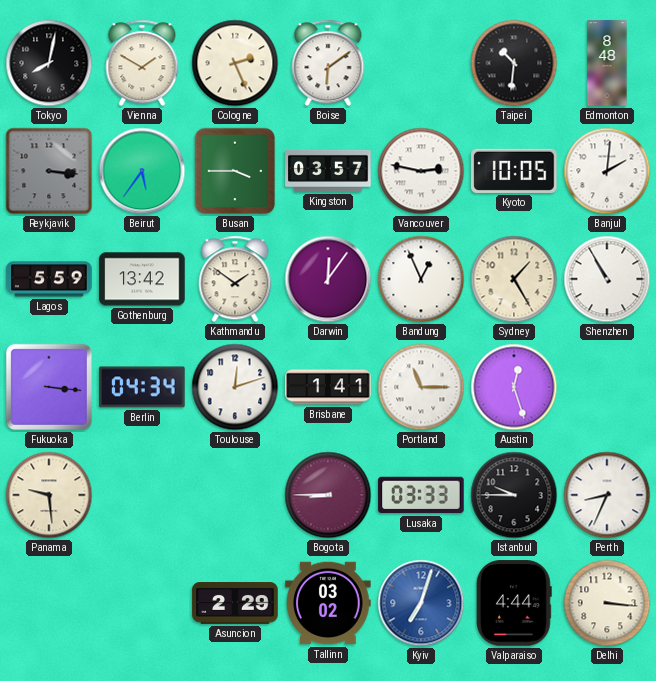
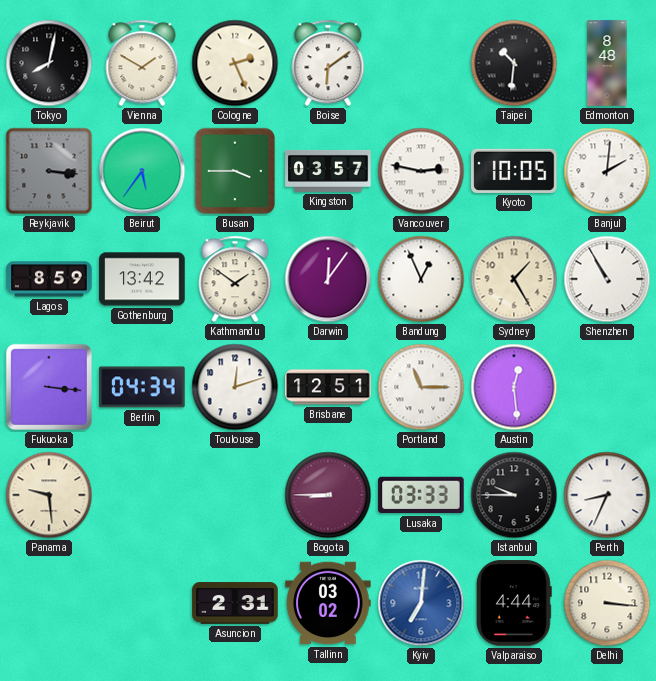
Lagos: 5:59 -> 8:59
Brisbane: 1:41 -> 12:51
Austin: 12:27 -> 12:29
Asuncion: 2:29 -> 2:31
Kyiv: 7:03 -> 7:01
